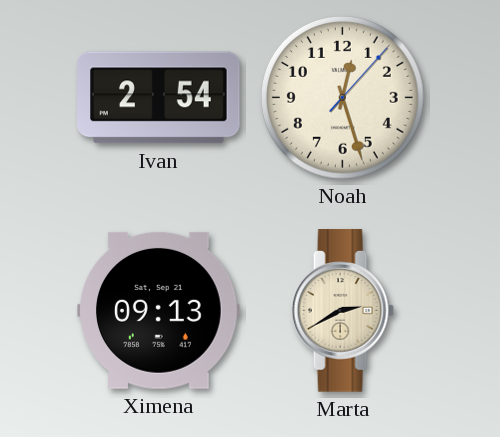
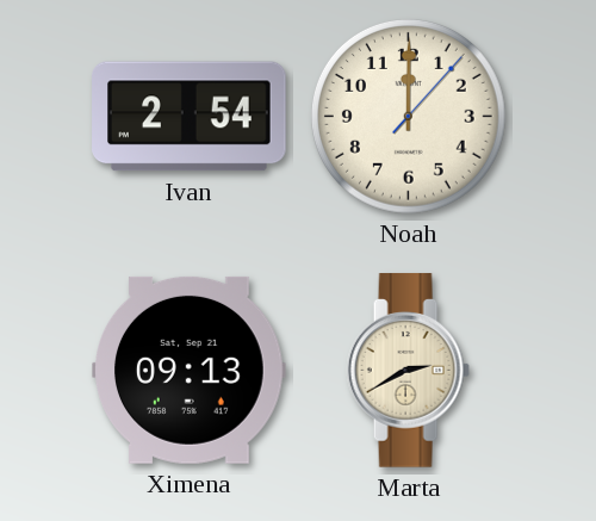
Noah: 12:27 -> 12:00
